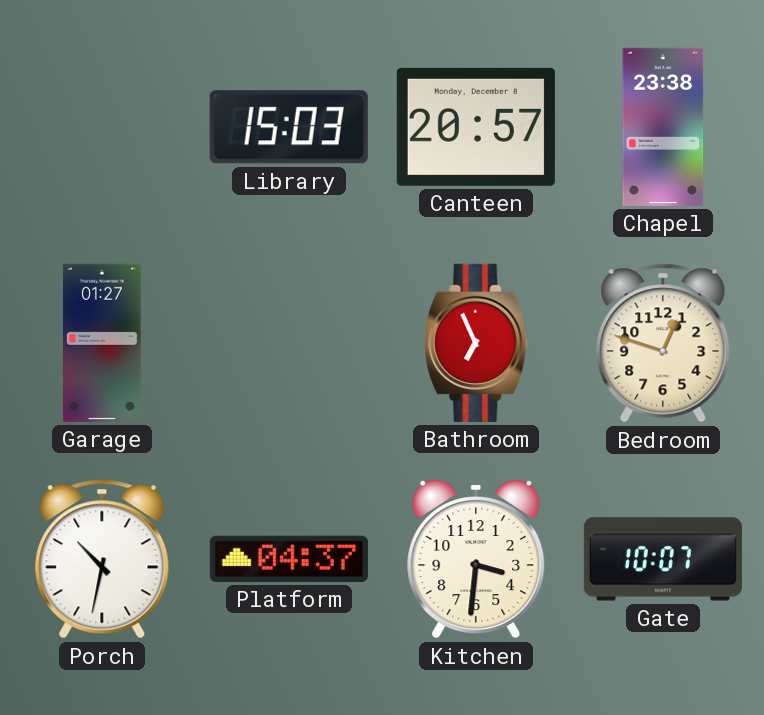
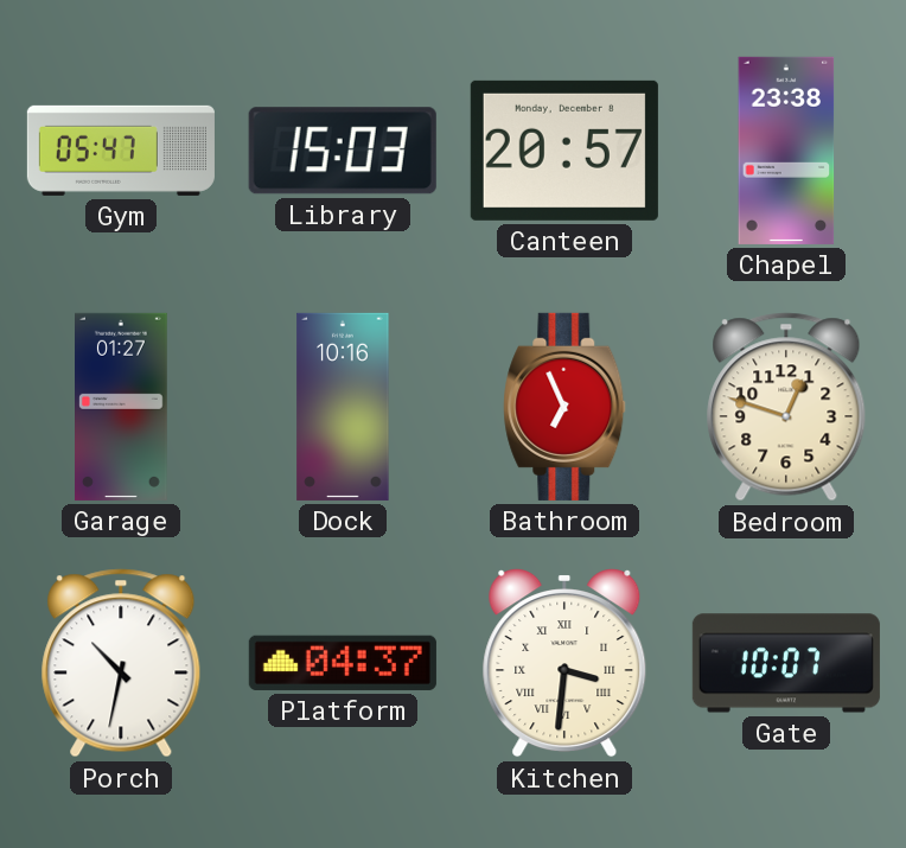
Gym: none -> 05:47
Dock: none -> 10:16
Kitchen numerals: Arabic -> Roman
